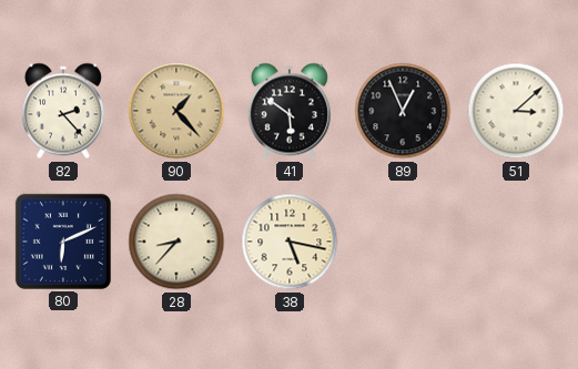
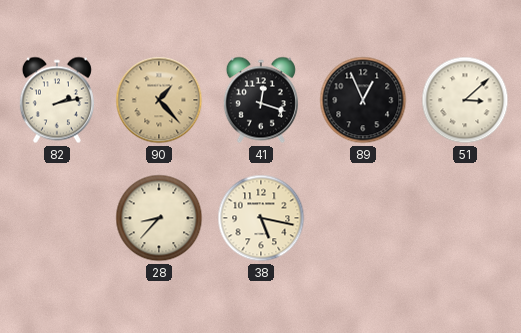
82: 2:23 -> 2:13
41: 5:51 -> 12:18
80: 6:11 -> none
